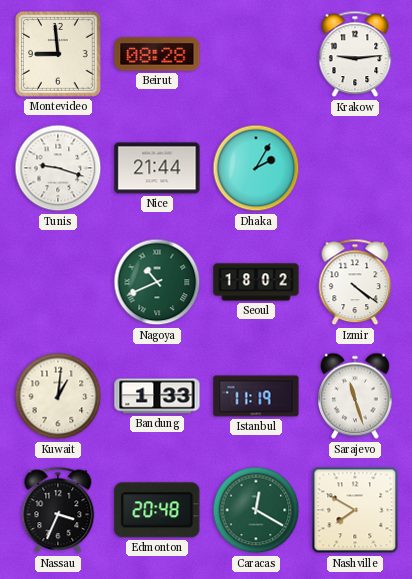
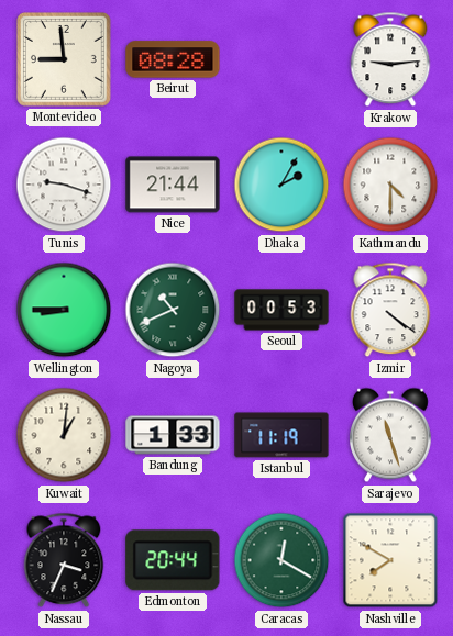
Kathmandu: none -> 4:30
Wellington: none -> 8:45
Seoul: 18:02 -> 00:53
Edmonton: 20:48 -> 20:44
